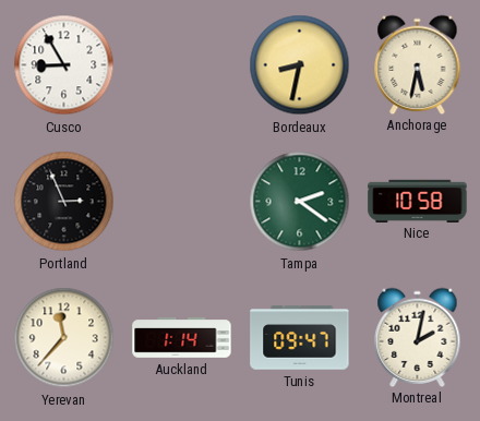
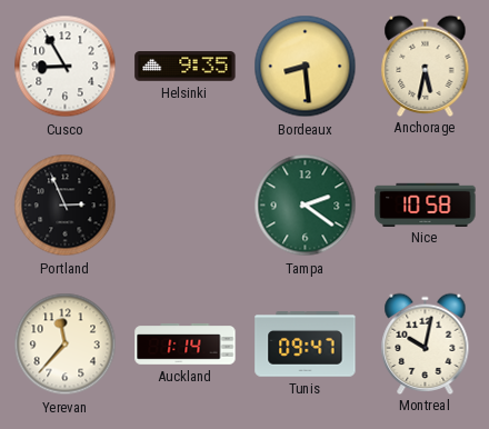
Helsinki: none -> 9:35
Bordeaux: 8:32 -> 8:29
Montreal: 2:02 -> 10:02
